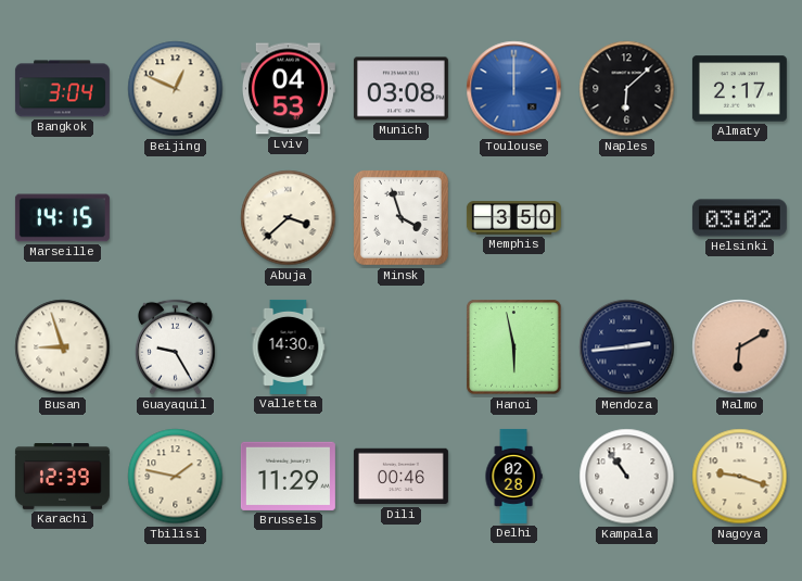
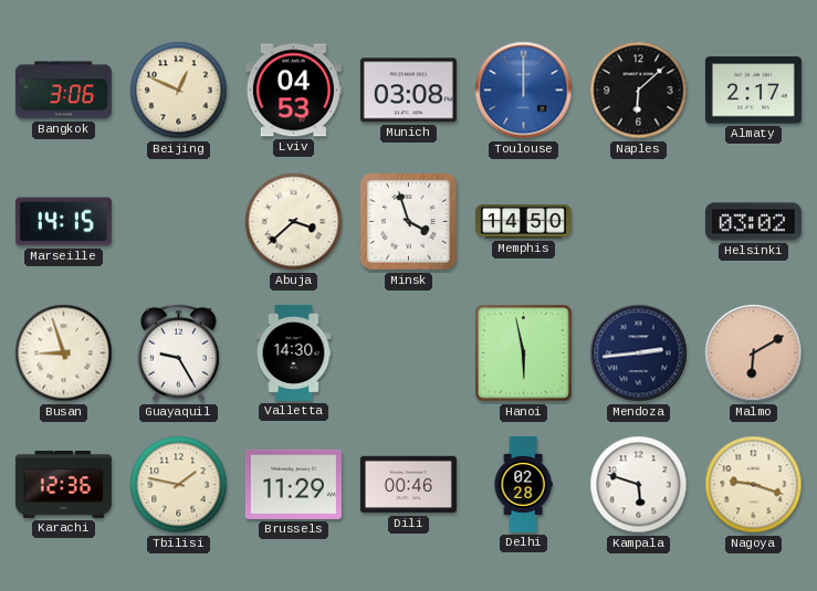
Bangkok: 3:04 -> 3:06
Memphis: 3:50 -> 14:50
Karachi: 12:39 -> 12:36
Kampala: 10:54 -> 5:48
